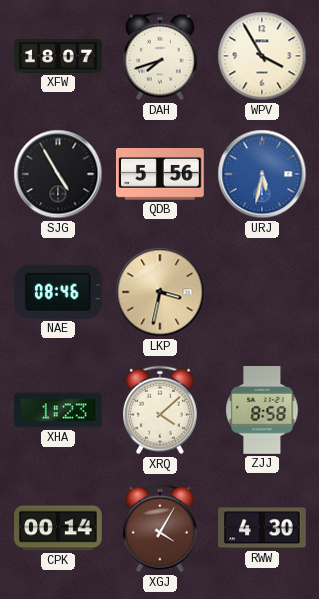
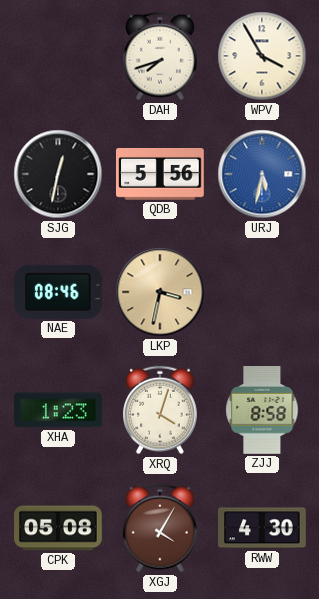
XFW: 18:07 -> none
SJG: 4:55 -> 12:32
XRQ: 4:08 -> 4:03
CPK: 00:14 -> 05:08
